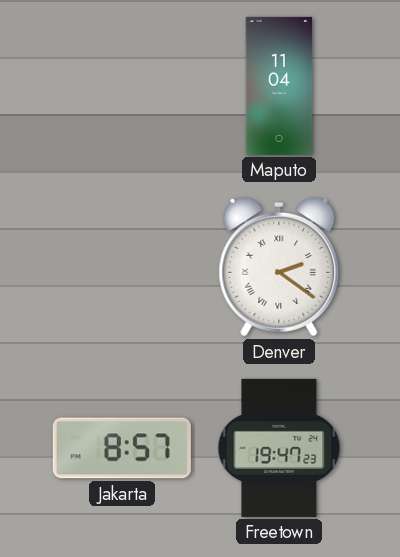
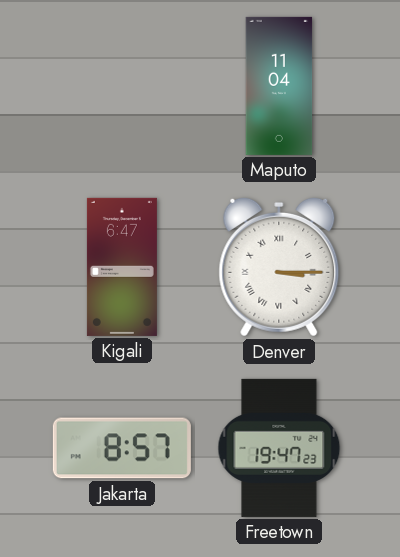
Kigali: none -> 6:47
Denver: 2:21 -> 3:15
